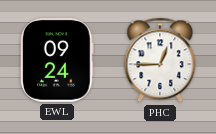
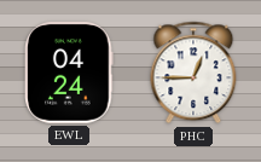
EWL: 09:24 -> 04:24
